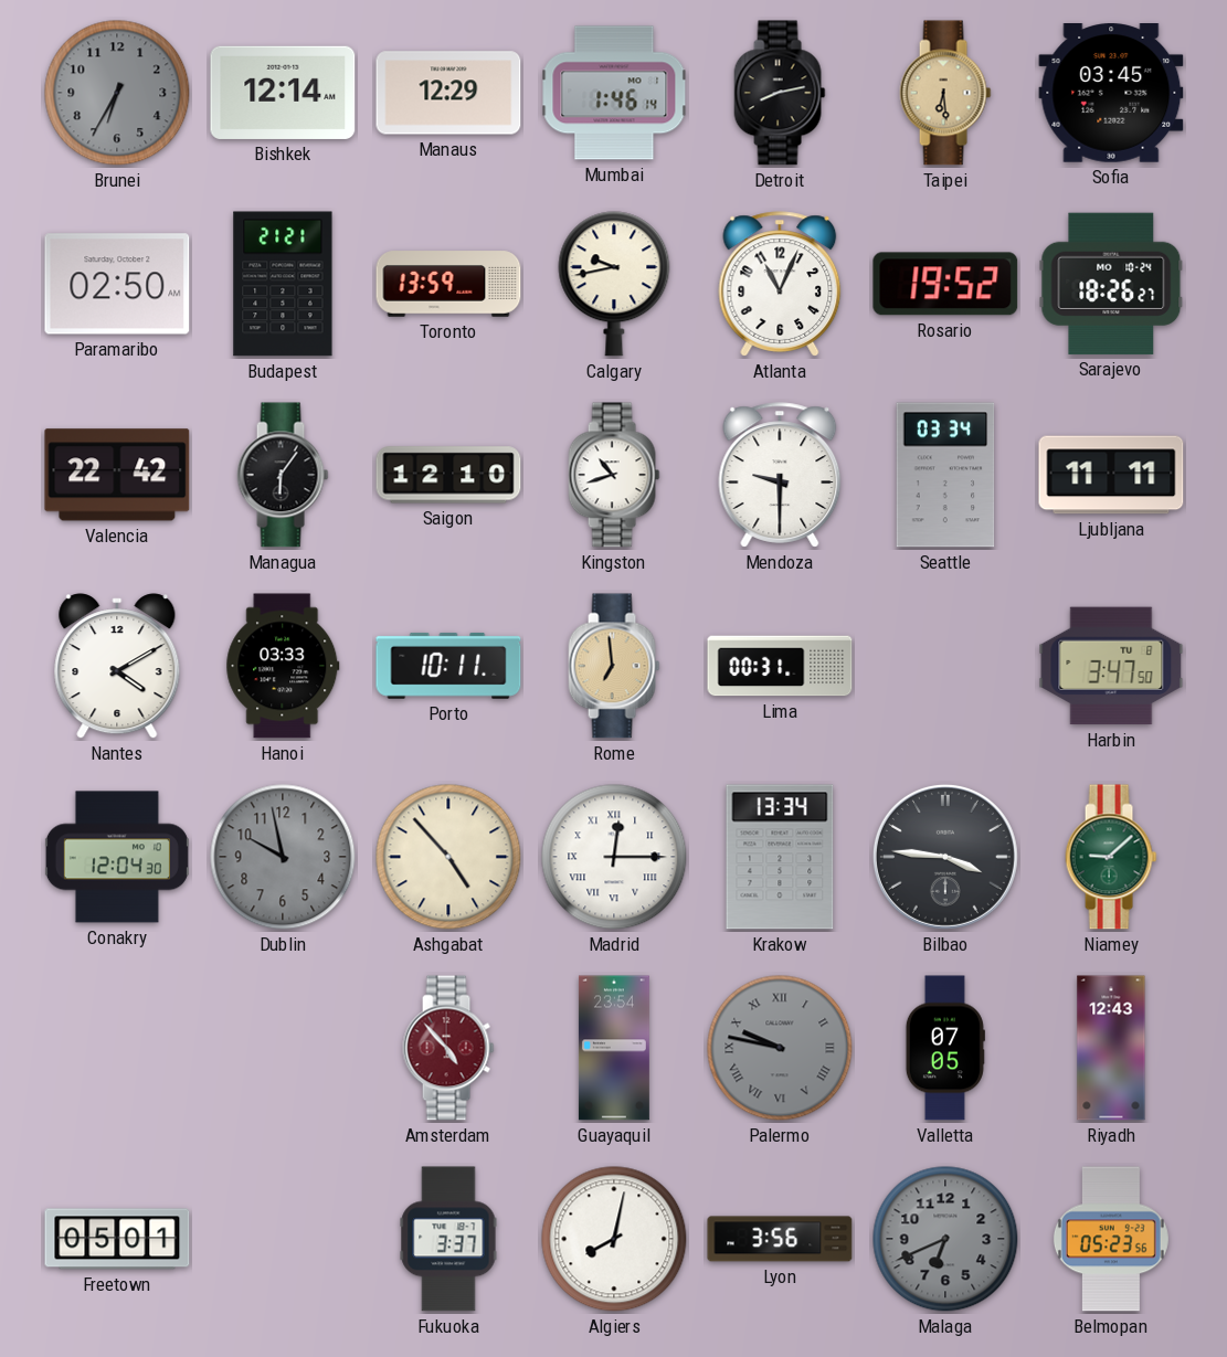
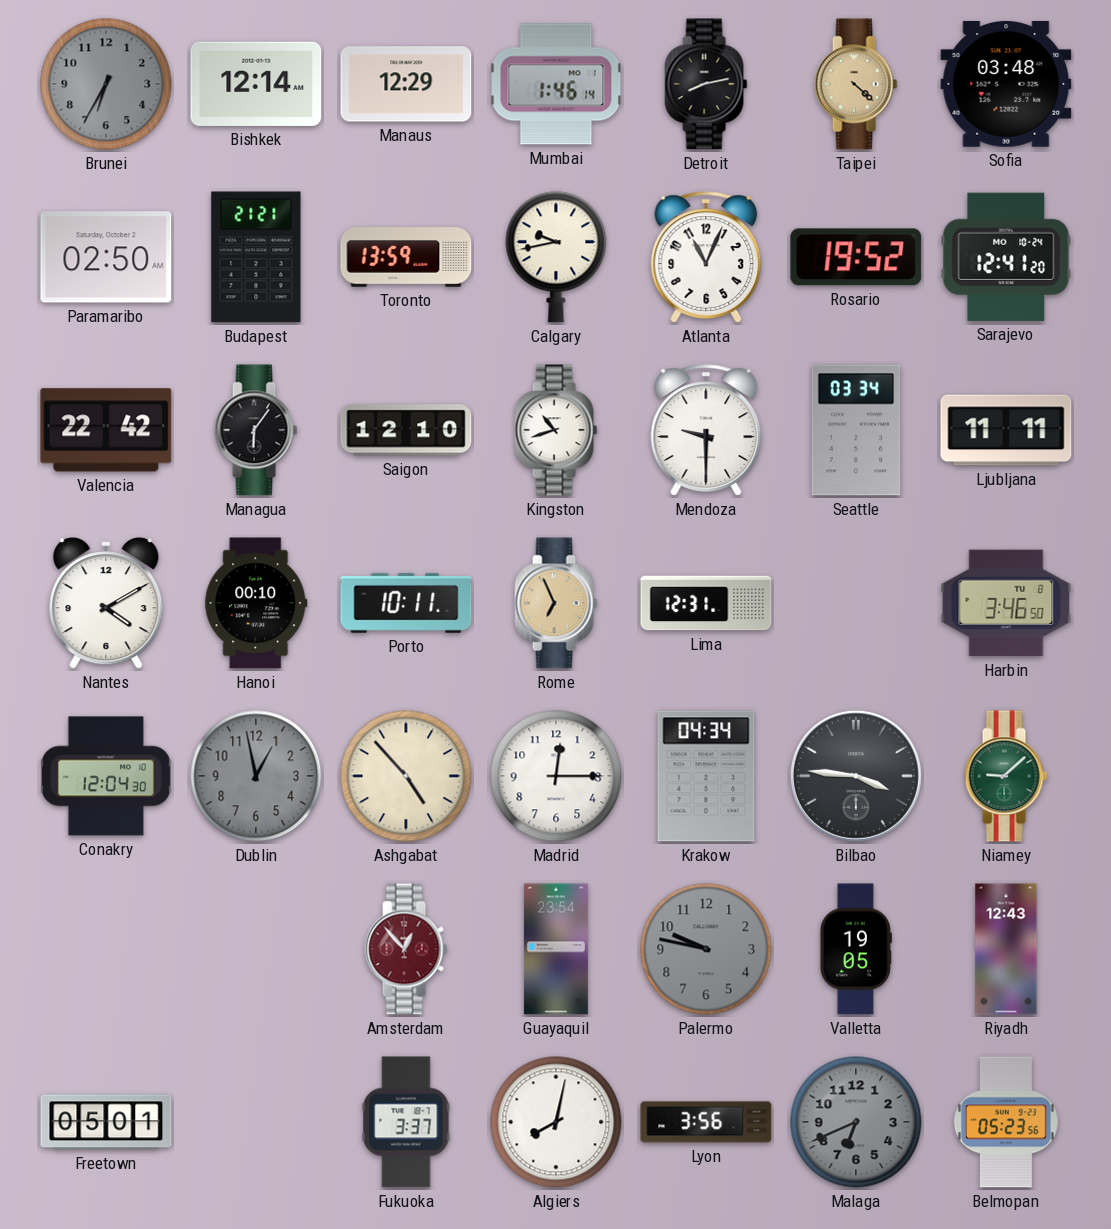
Taipei: 6:29 -> 4:22
Sofia: 03:45 -> 03:48
Sarajevo: 18:26 -> 12:41
Hanoi: 03:33 -> 00:10
Rome: 6:59 -> 6:56
Lima: 00:31 -> 12:31
Harbin: 3:47 -> 3:46
Dublin: 9:58 -> 12:58
Madrid numerals: Roman -> Arabic
Krakow: 13:34 -> 04:34
Amsterdam: 4:53 -> 12:53
Palermo numerals: Roman -> Arabic
Valletta: 07:05 -> 19:05
